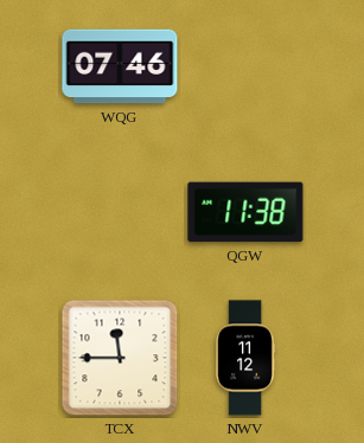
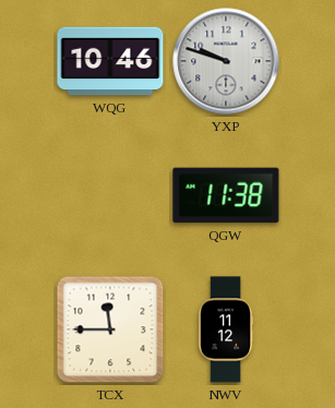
WQG: 07:46 -> 10:46
YXP: none -> 9:48
